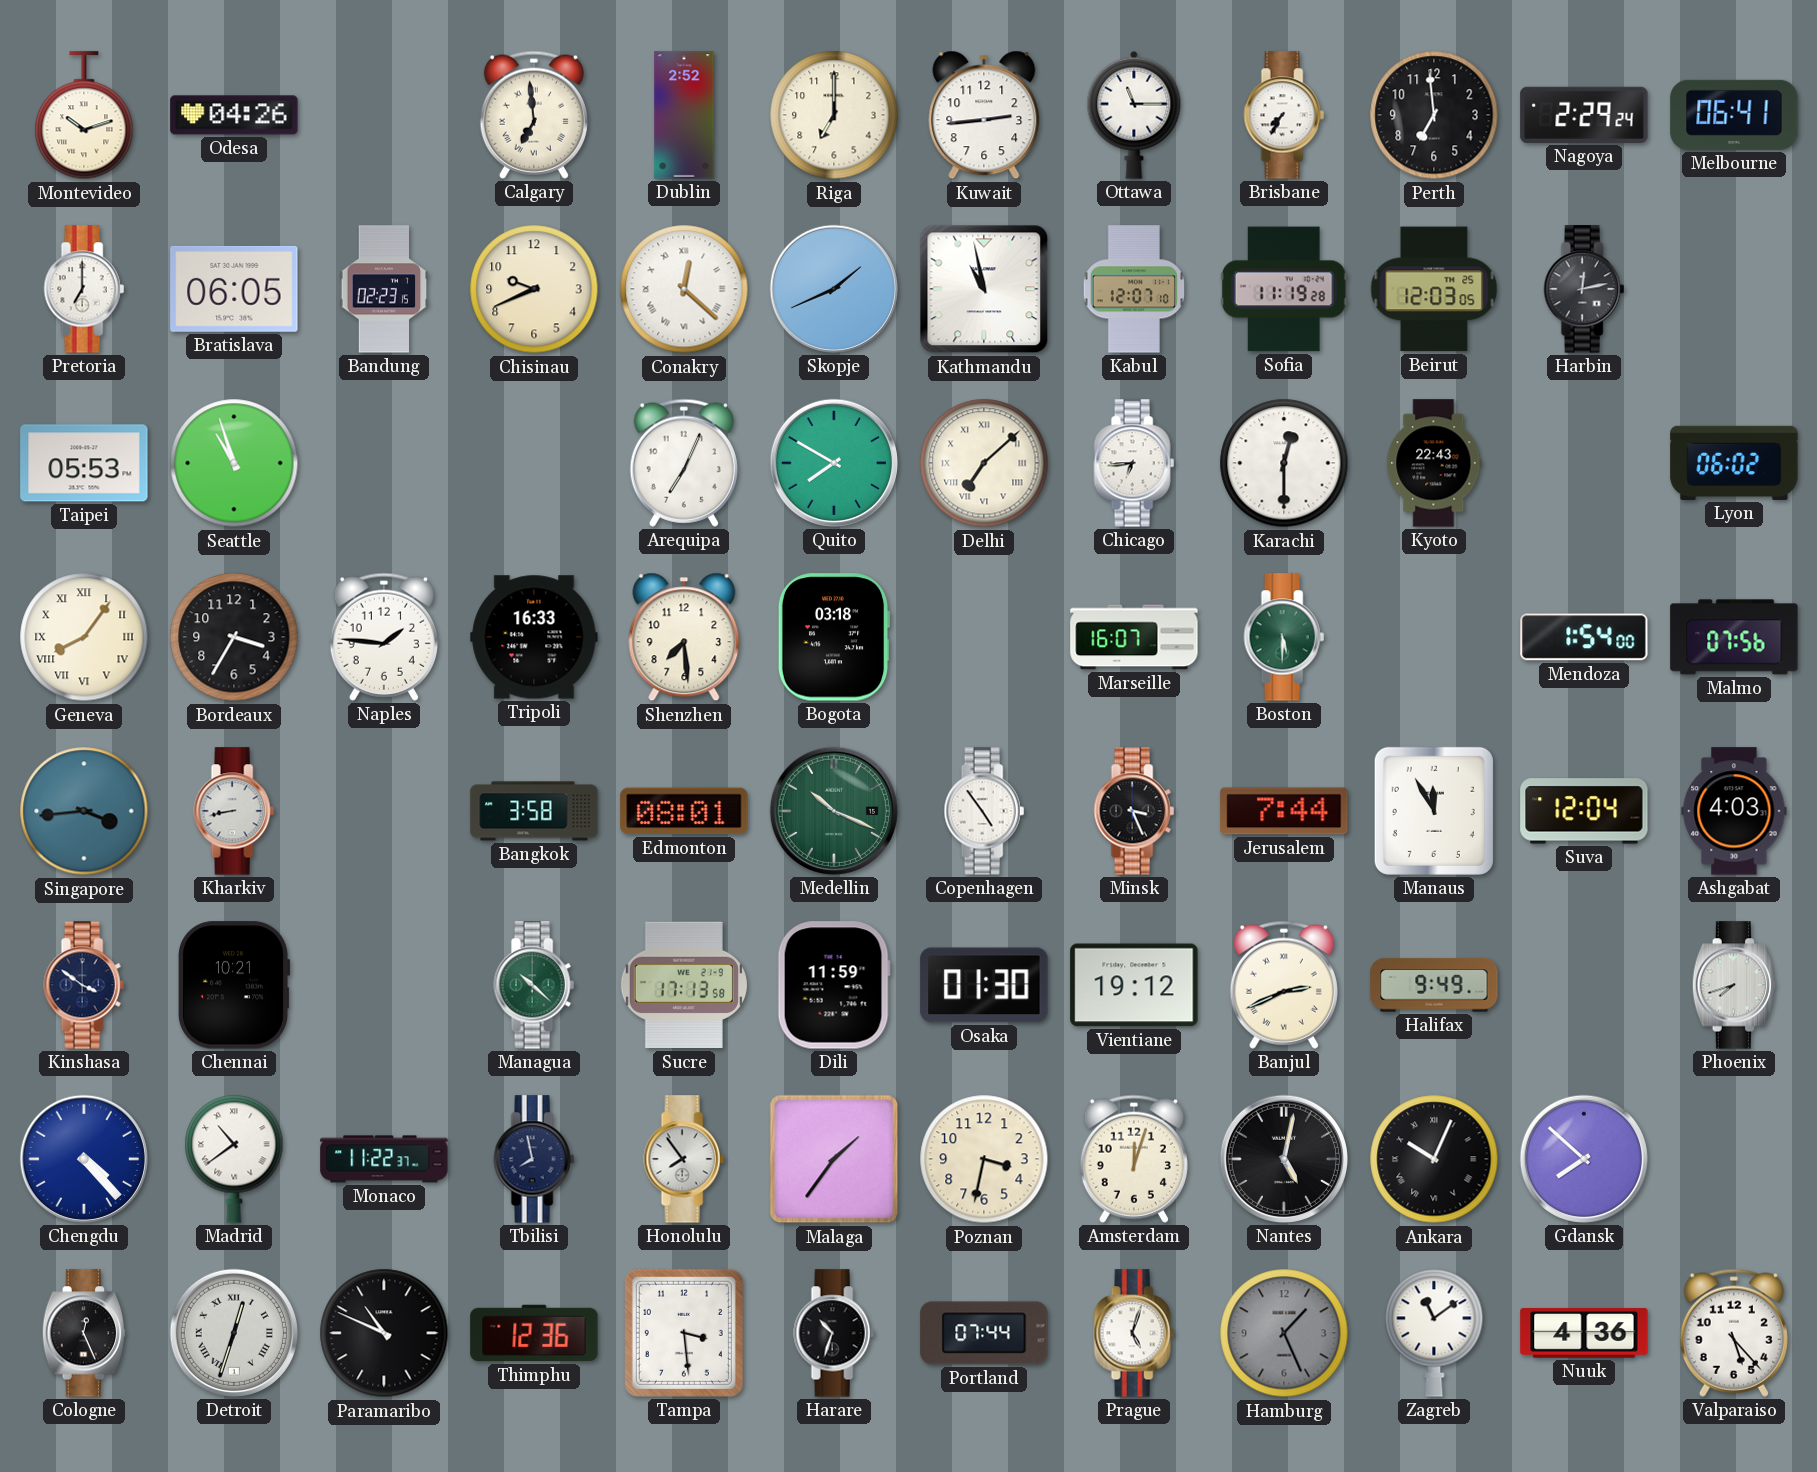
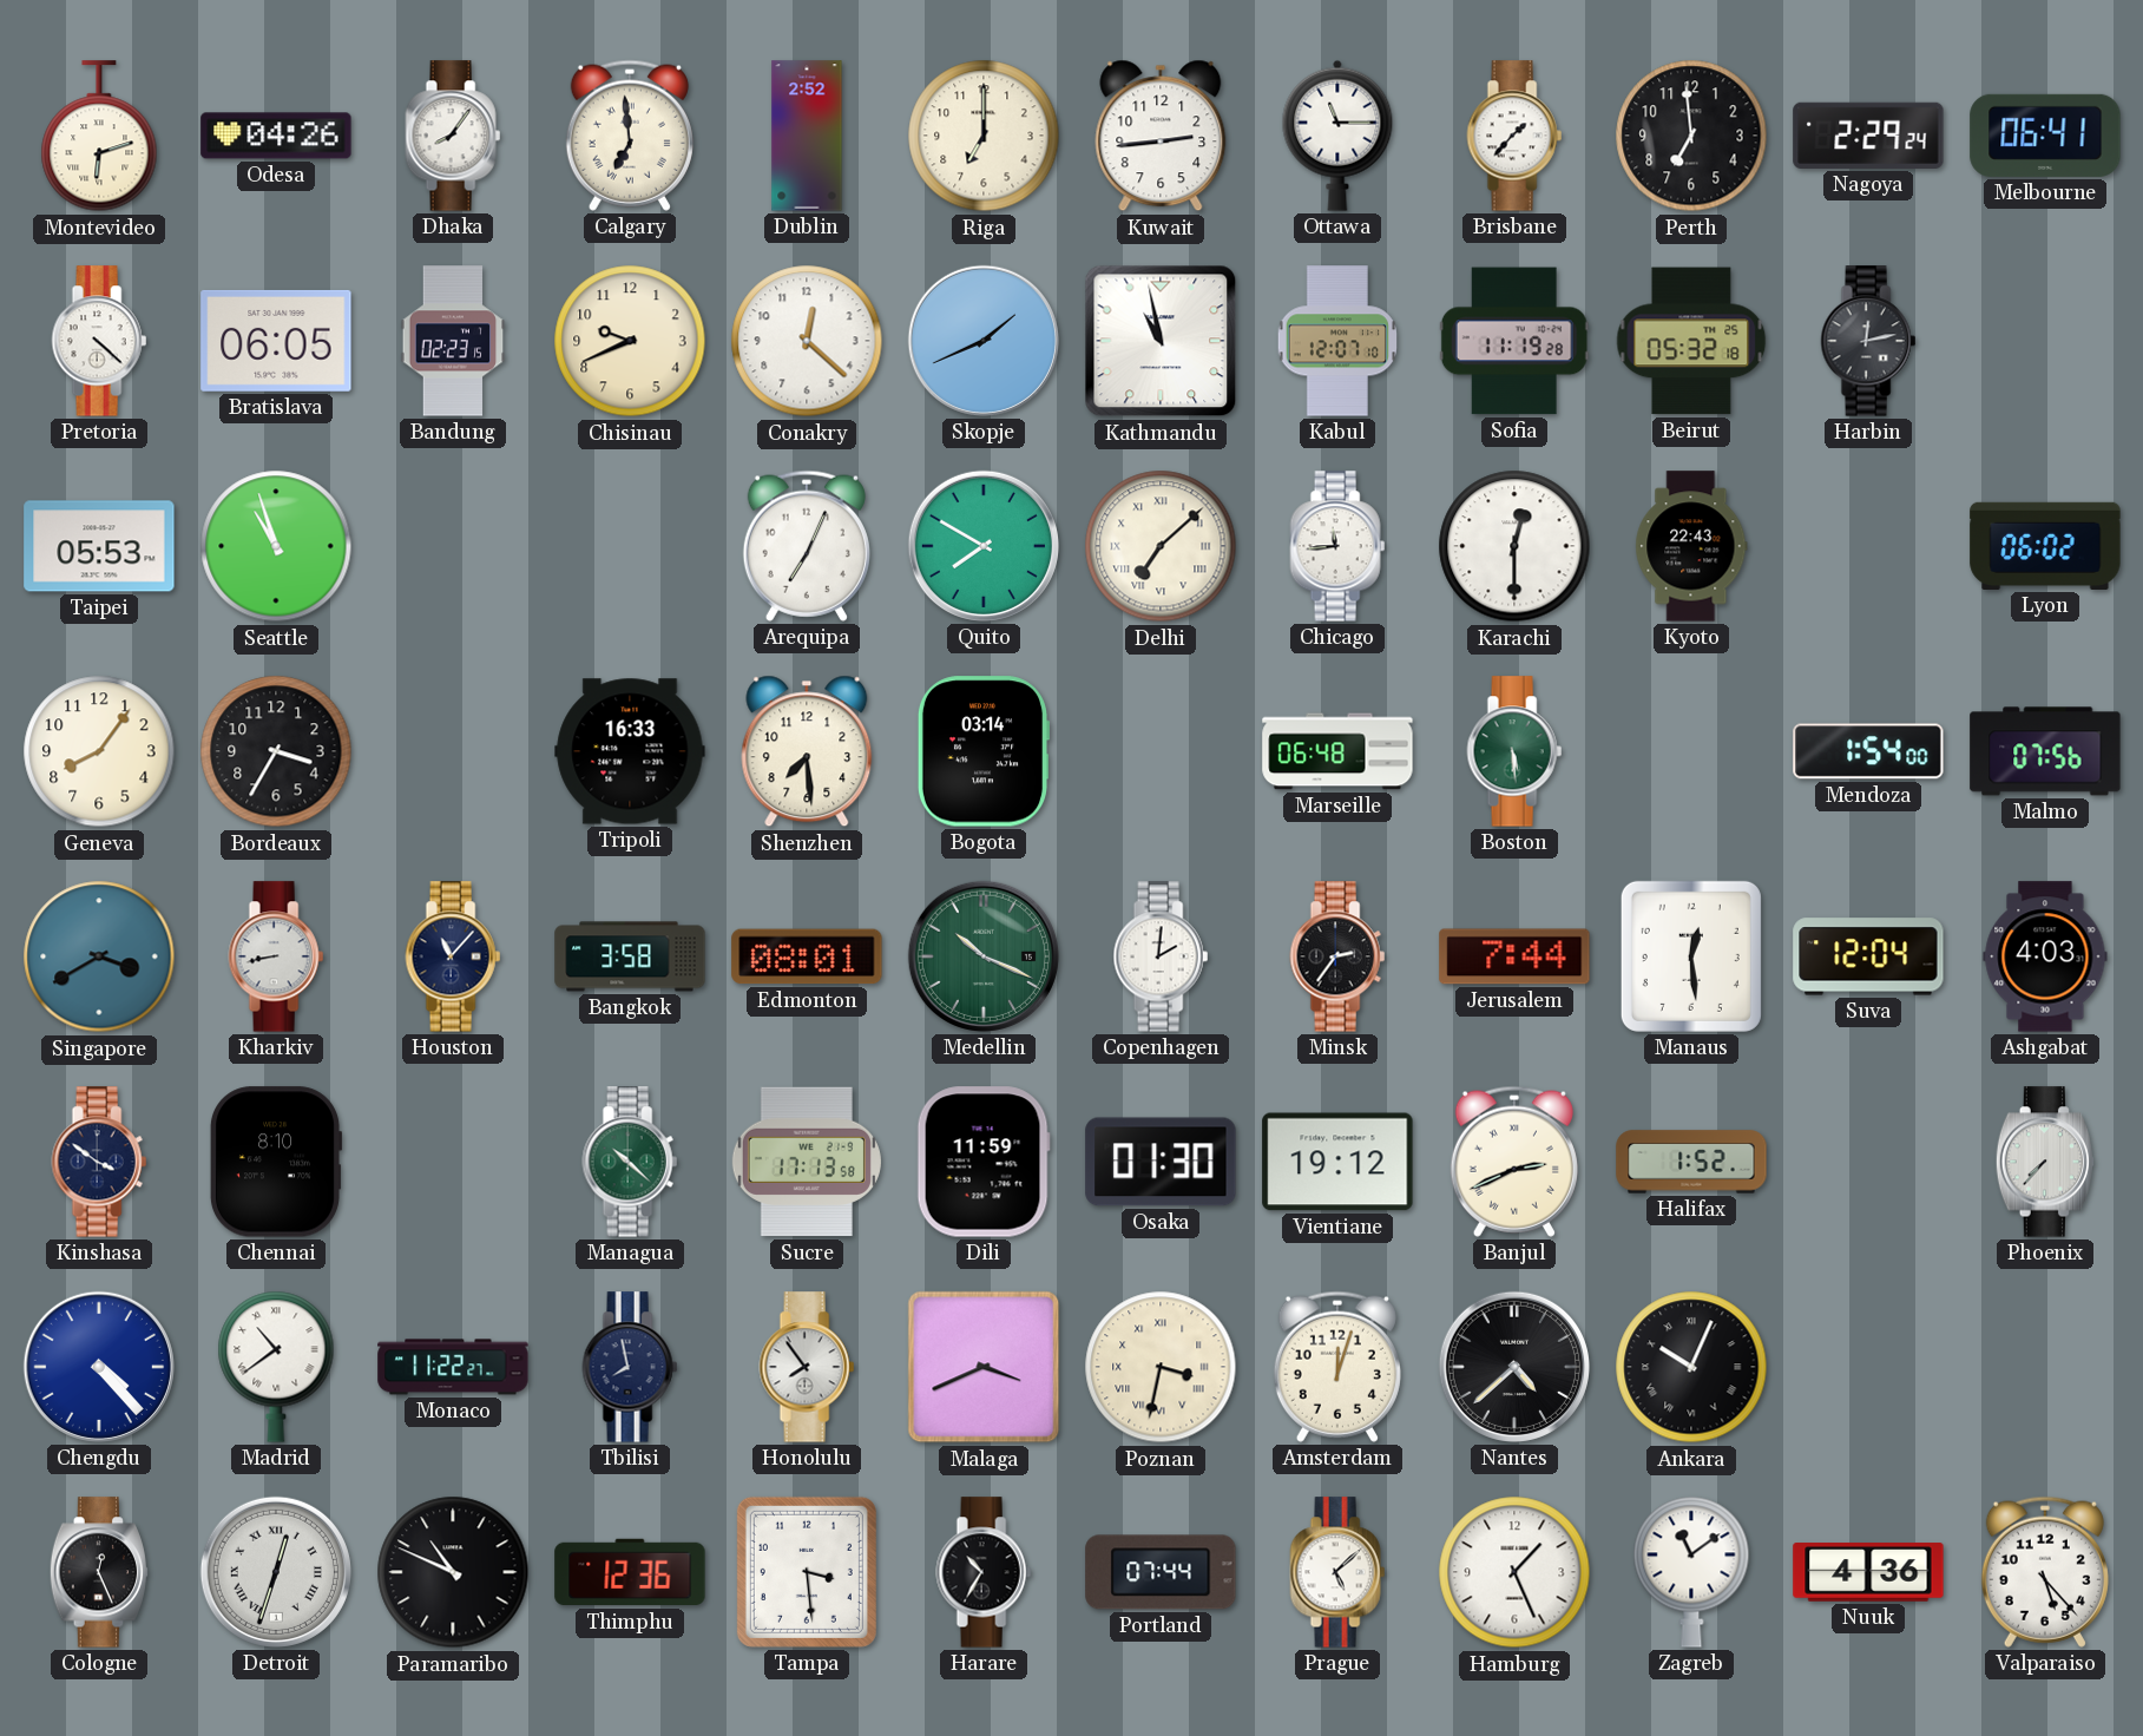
Montevideo: 10:12 -> 6:12
Dhaka: none -> 8:06
Brisbane: 7:35 -> 1:37
Pretoria: 7:00 -> 4:22
Conakry numerals: Roman -> Arabic
Beirut: 12:03 -> 05:32
Chicago: 6:44 -> 11:44
Geneva numerals: Roman -> Arabic
Naples: 1:46 -> none
Bogota: 03:18 -> 03:14
Marseille: 16:07 -> 06:48
Boston: 5:30 -> 5:29
Singapore: 3:44 -> 3:40
Houston: none -> 11:07
Copenhagen: 4:54 -> 2:01
Minsk: 3:26 -> 2:36
Manaus: 11:55 -> 12:29
Chennai: 10:21 -> 8:10
Halifax: 9:49 -> 1:52
Phoenix: 7:42 -> 7:37
Monaco: 11:22:37 -> 11:22:27
Malaga: 1:36 -> 3:41
Poznan numerals: Arabic -> Roman
Nantes: 5:02 -> 4:38
Gdansk: 7:52 -> none
Harare: 10:33 -> 10:35
Prague: 5:03 -> 5:08
Hamburg dial: grey -> white
